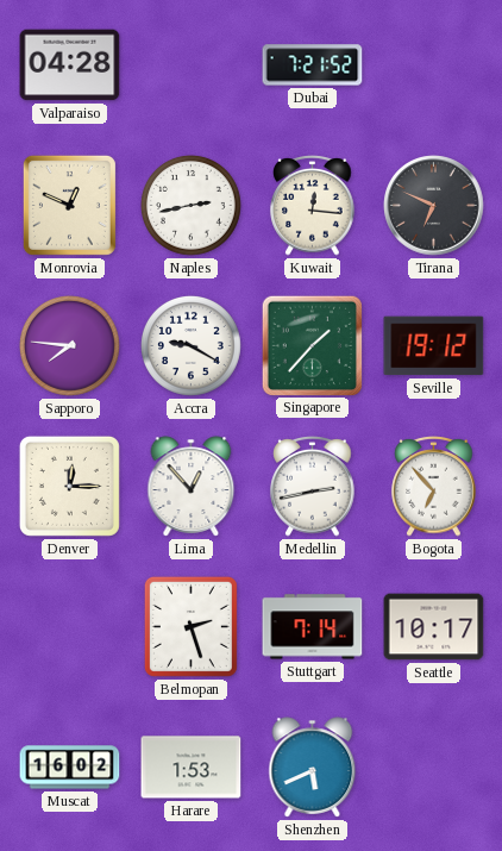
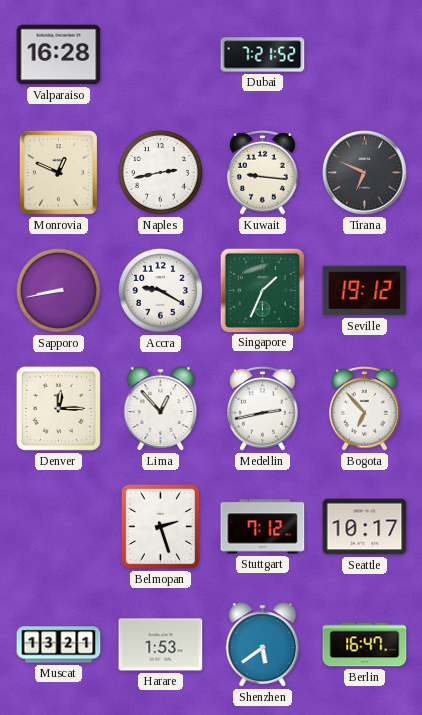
Valparaiso: 04:28 -> 16:28
Kuwait: 12:16 -> 9:16
Sapporo: 7:46 -> 8:43
Singapore: 1:37 -> 1:34
Stuttgart: 7:14 -> 7:12
Muscat: 16:02 -> 13:21
Shenzhen: 5:41 -> 5:39
Berlin: none -> 16:47
